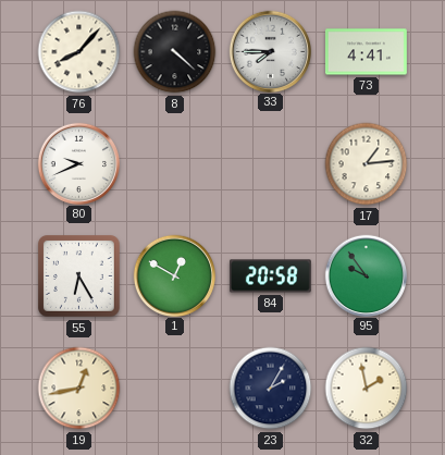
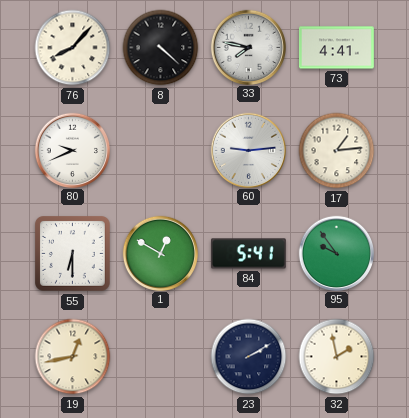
33: 7:45 -> 7:47
60: none -> 9:14
55: 6:25 -> 6:30
84: 20:58 -> 5:41
23: 2:05 -> 2:10
